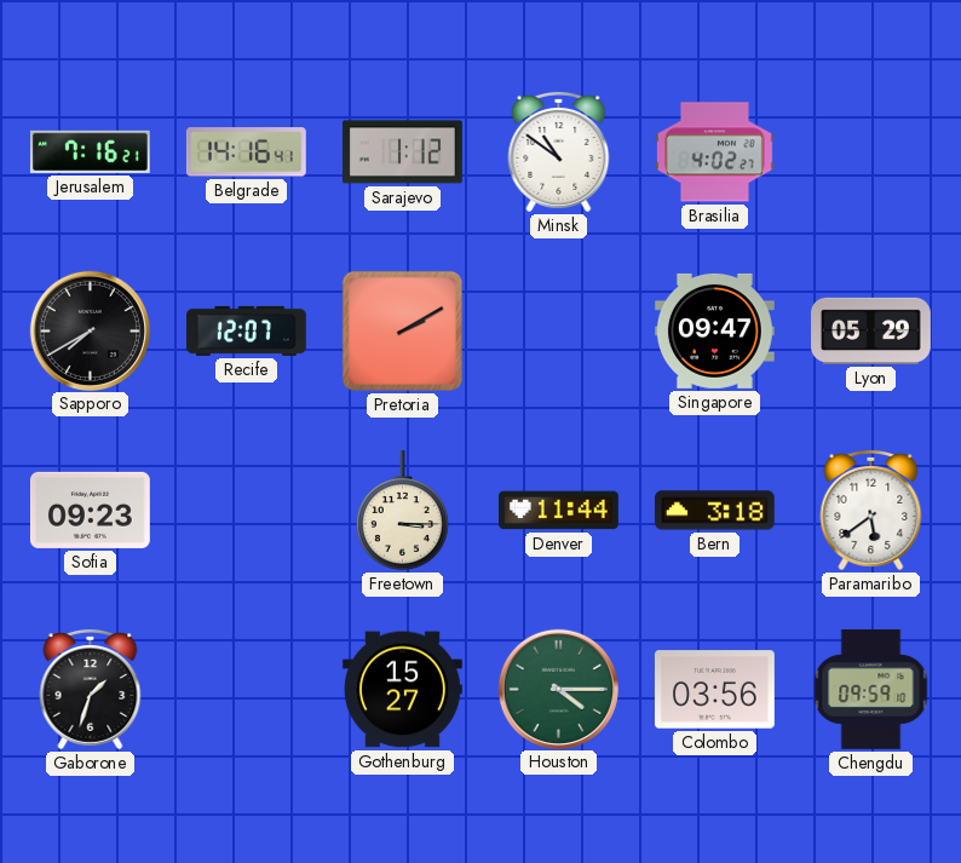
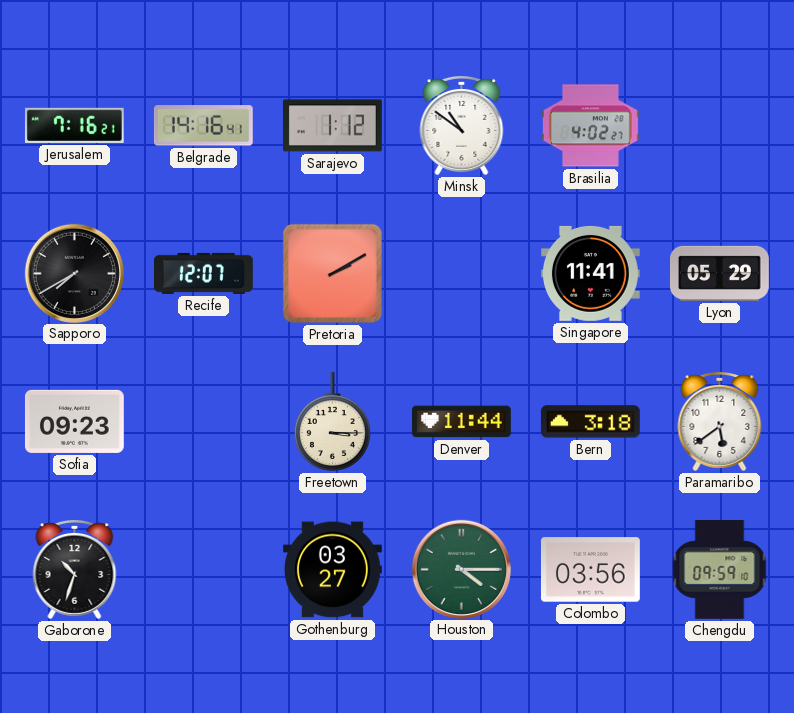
Singapore: 09:47 -> 11:41
Gaborone: 1:33 -> 10:33
Gothenburg: 15:27 -> 03:27
